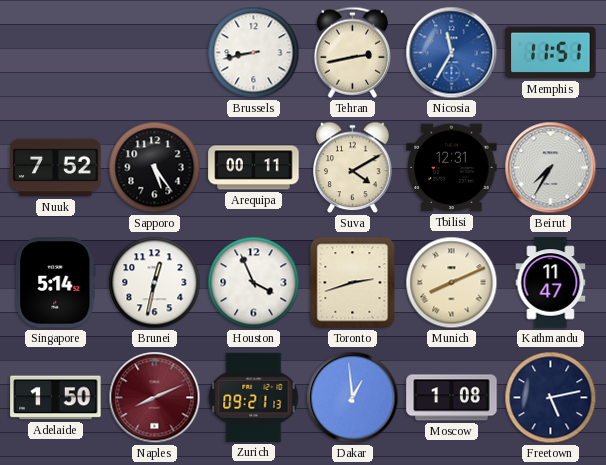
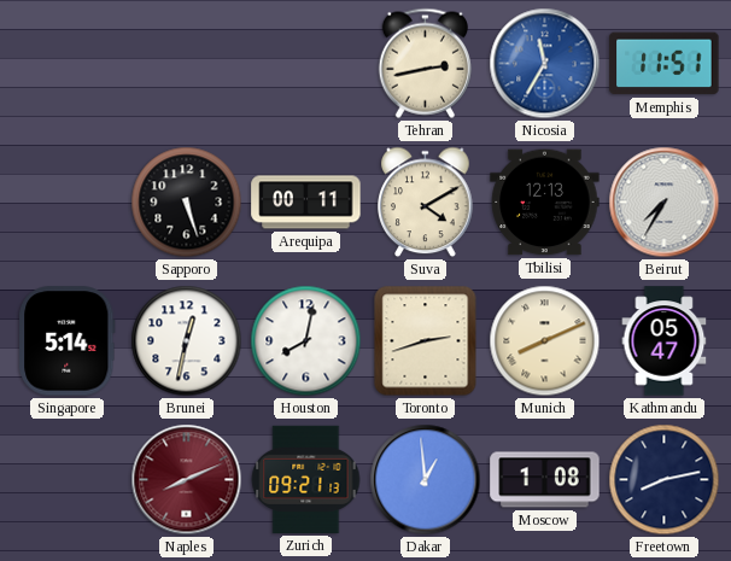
Brussels: 8:43 -> none
Nuuk: 7:52 -> none
Sapporo: 5:24 -> 5:27
Tbilisi: 12:31 -> 12:13
Houston: 3:56 -> 8:02
Kathmandu: 11:47 -> 05:47
Adelaide: 1:50 -> none
Freetown: 5:13 -> 8:13
